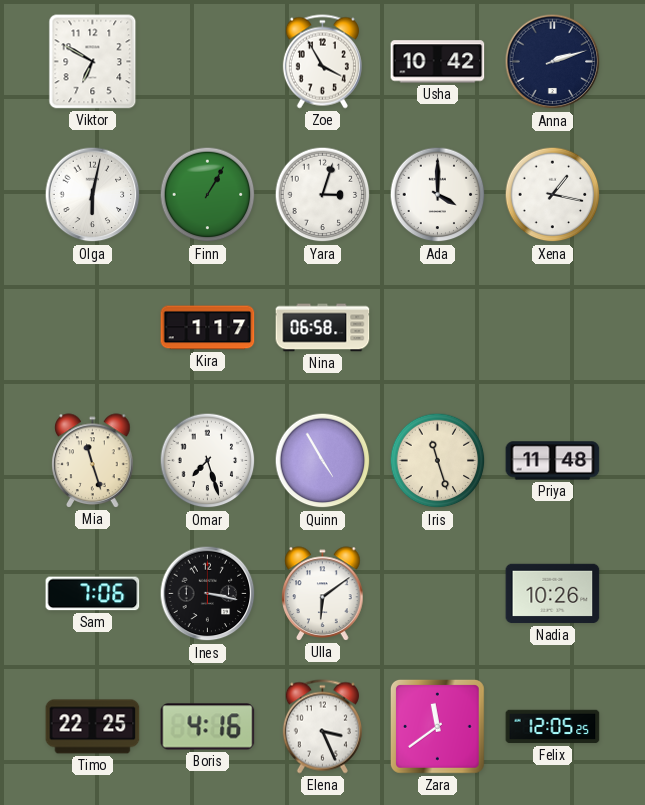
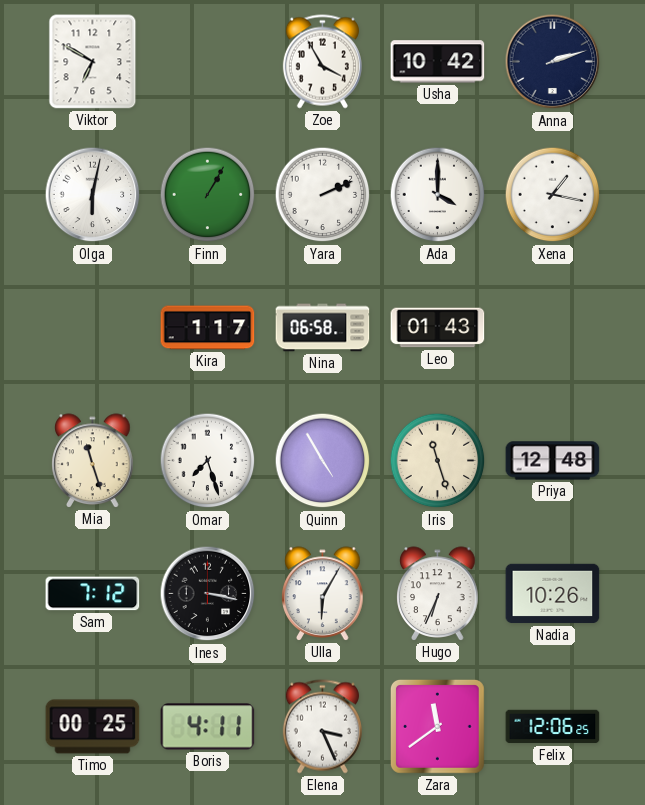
Yara: 3:03 -> 2:11
Leo: none -> 01:43
Priya: 11:48 -> 12:48
Sam: 7:06 -> 7:12
Ulla: 6:09 -> 6:05
Hugo: none -> 6:34
Timo: 22:25 -> 00:25
Boris: 4:16 -> 4:11
Felix: 12:05 -> 12:06
